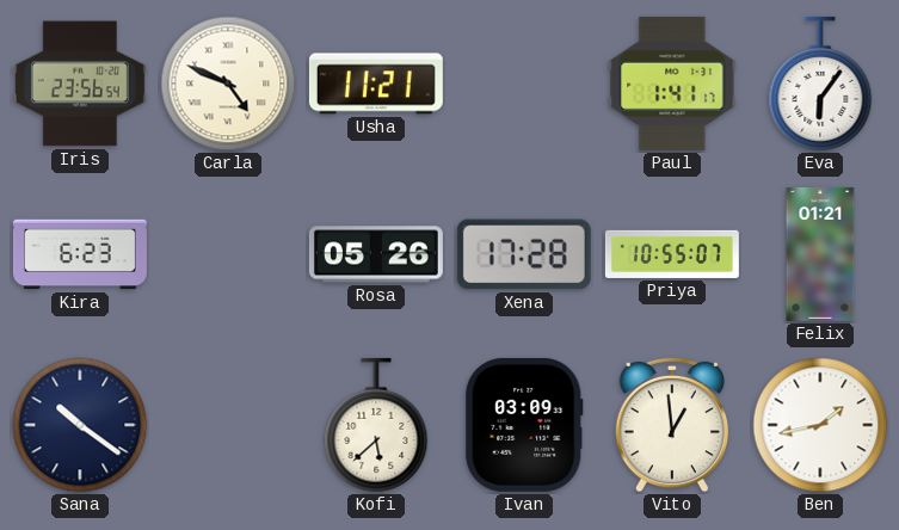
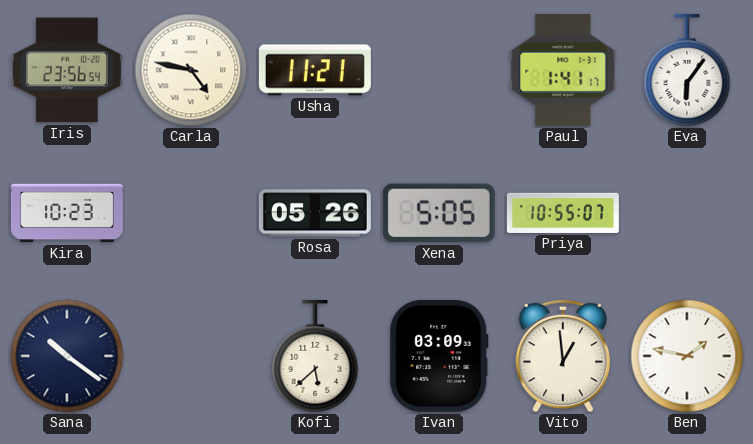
Carla: 4:49 -> 4:47
Kira: 6:23 -> 10:23
Xena: 17:28 -> 5:05
Felix: 01:21 -> none
Ben: 1:43 -> 1:47
